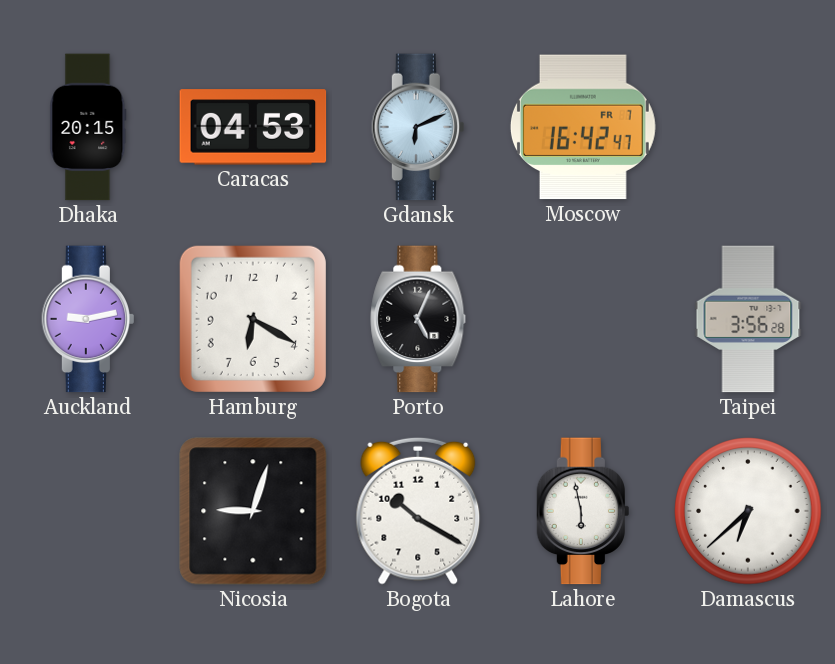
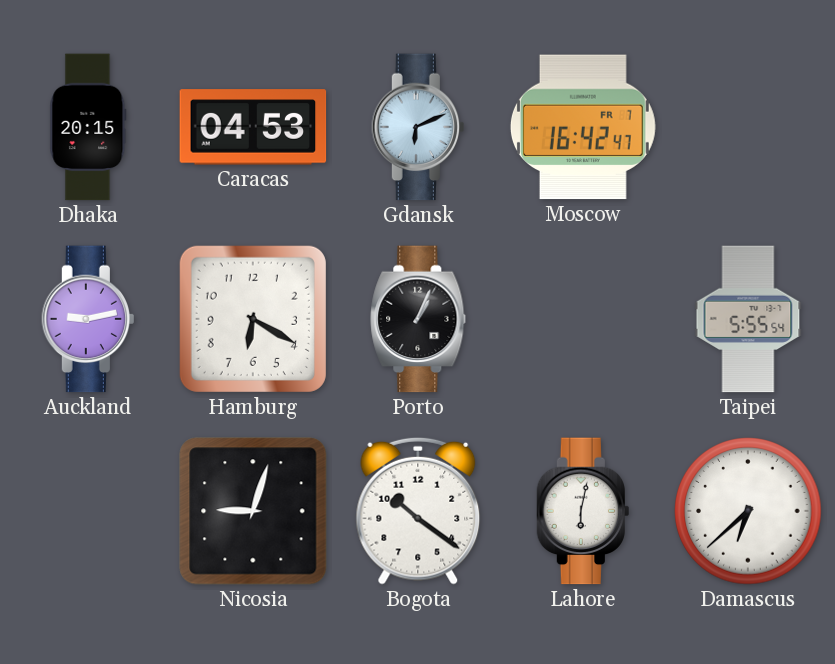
Porto: 5:04 -> 1:04
Taipei: 3:56 -> 5:55
Bogota: 10:20 -> 10:21
Lahore: 5:58 -> 6:02
